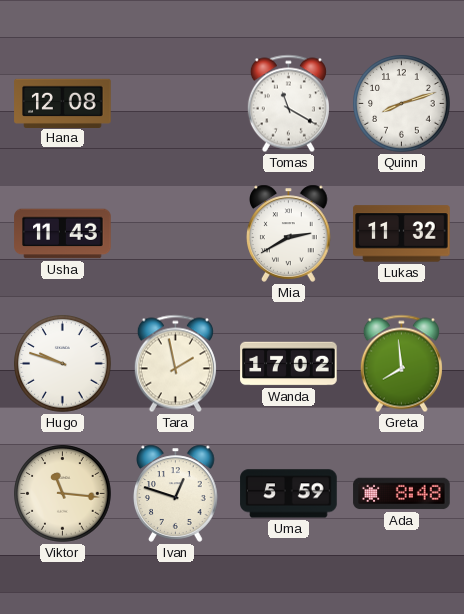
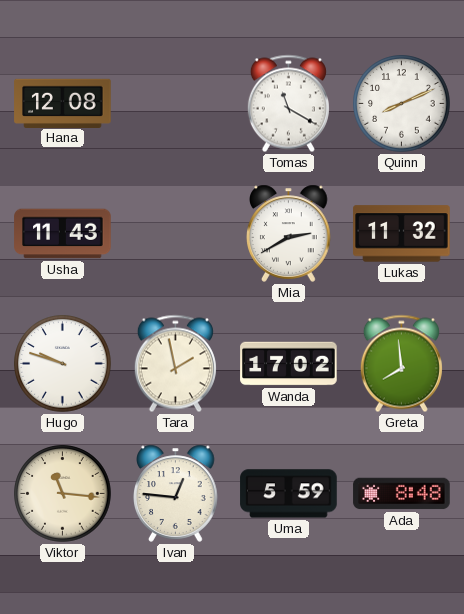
Quinn: 8:12 -> 8:11
Ivan: 12:48 -> 12:46
